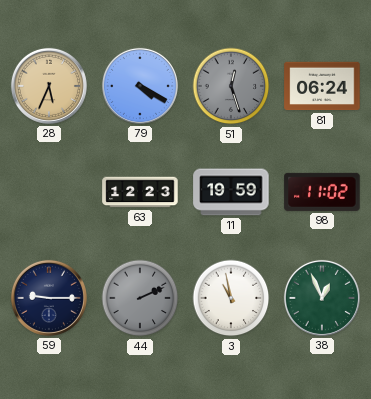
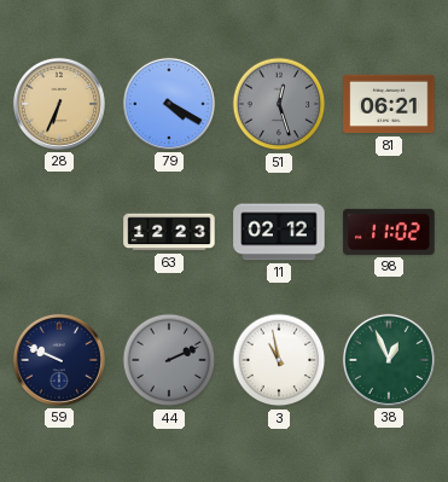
28: 5:34 -> 6:34
81: 06:24 -> 06:21
11: 19:59 -> 02:12
59: 9:15 -> 9:49
